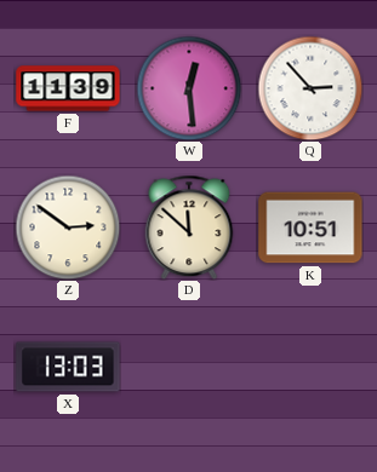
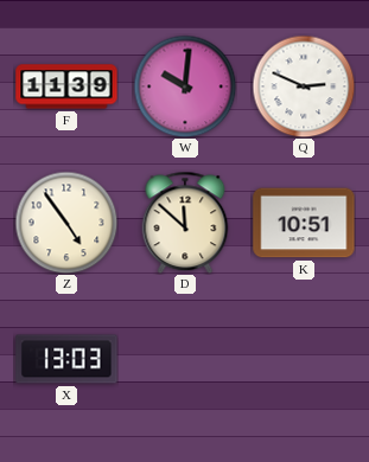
W: 12:29 -> 10:01
Q: 2:53 -> 2:49
Z: 2:51 -> 4:54
